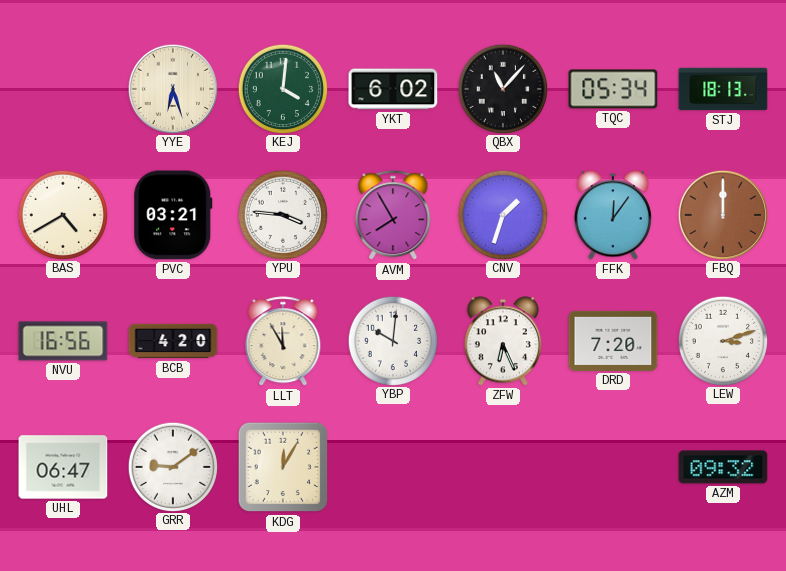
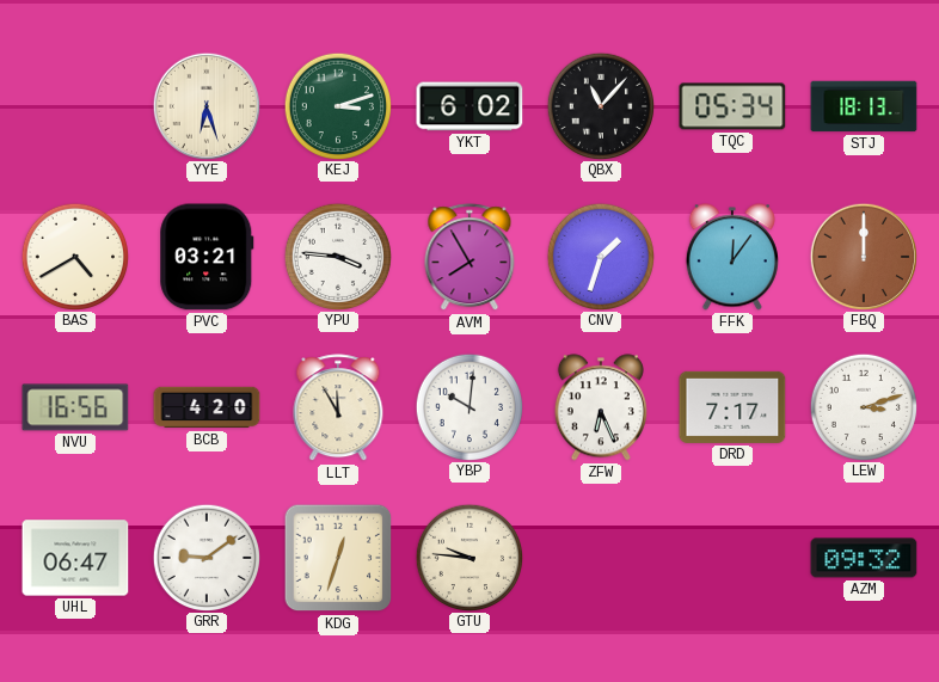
KEJ: 4:01 -> 3:12
DRD: 7:20 -> 7:17
KDG: 12:05 -> 12:33
GTU: none -> 9:46
